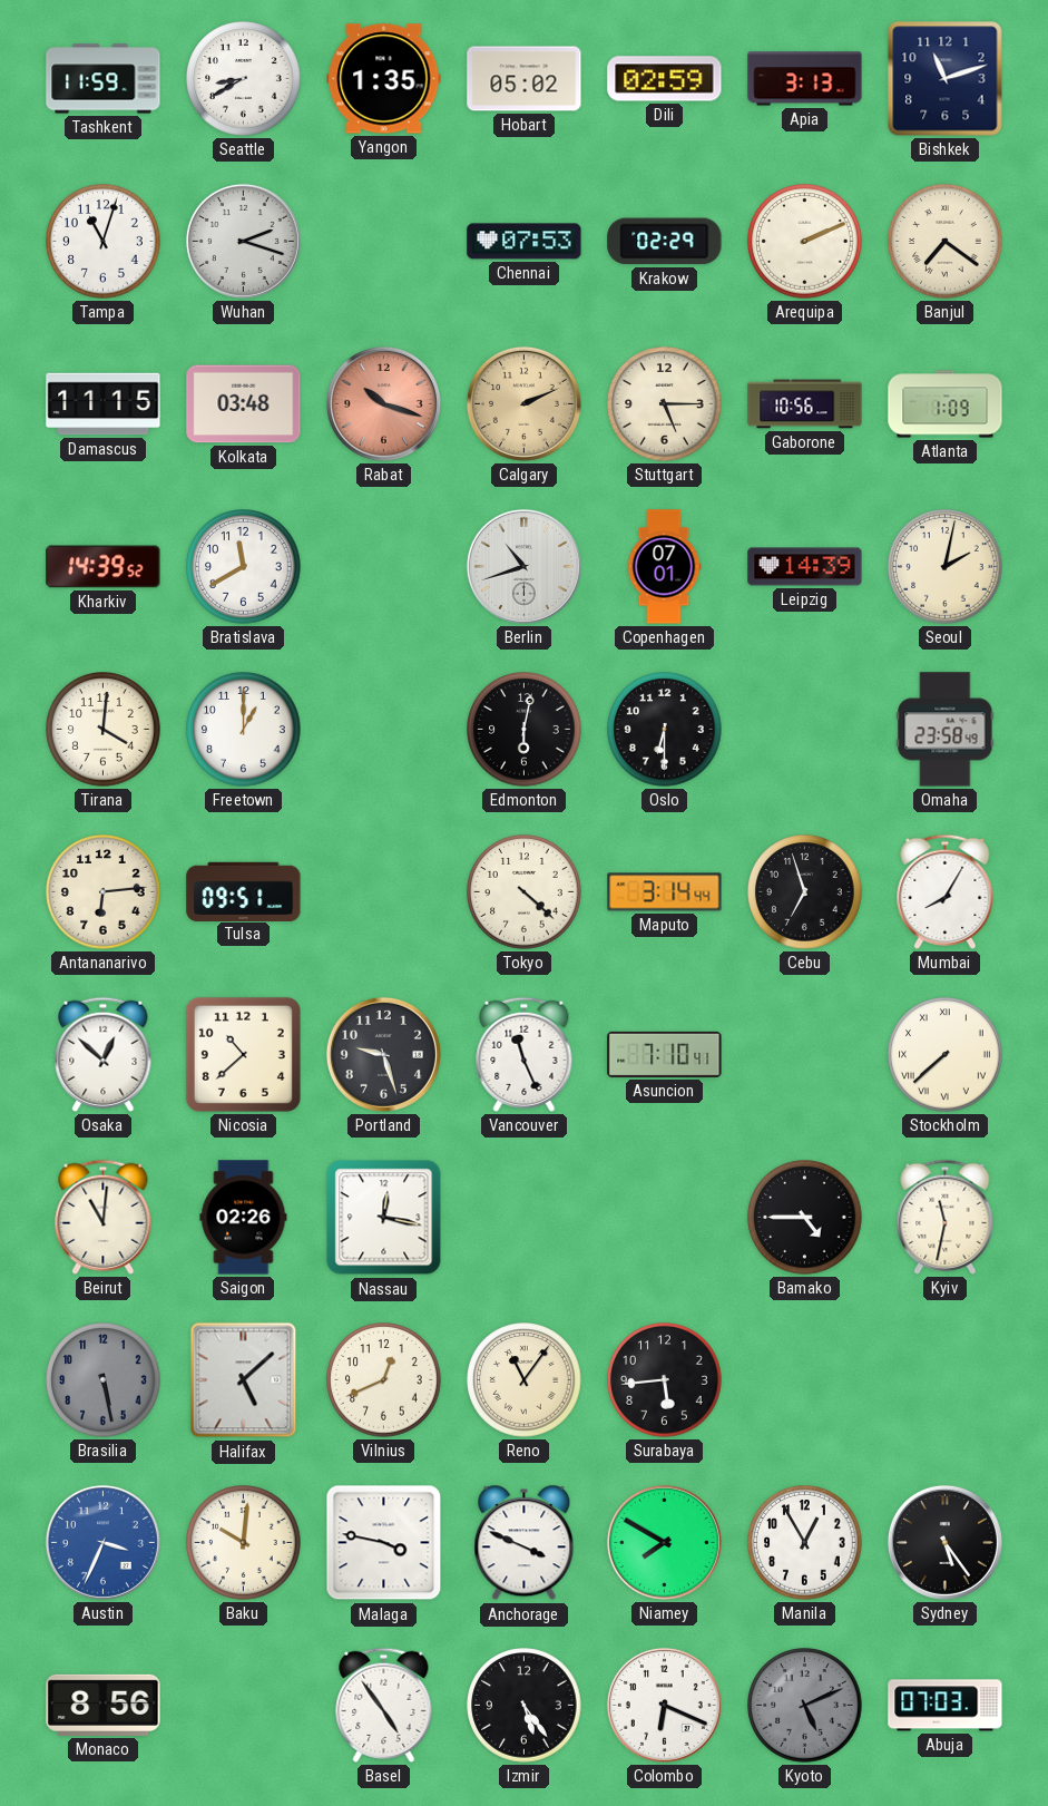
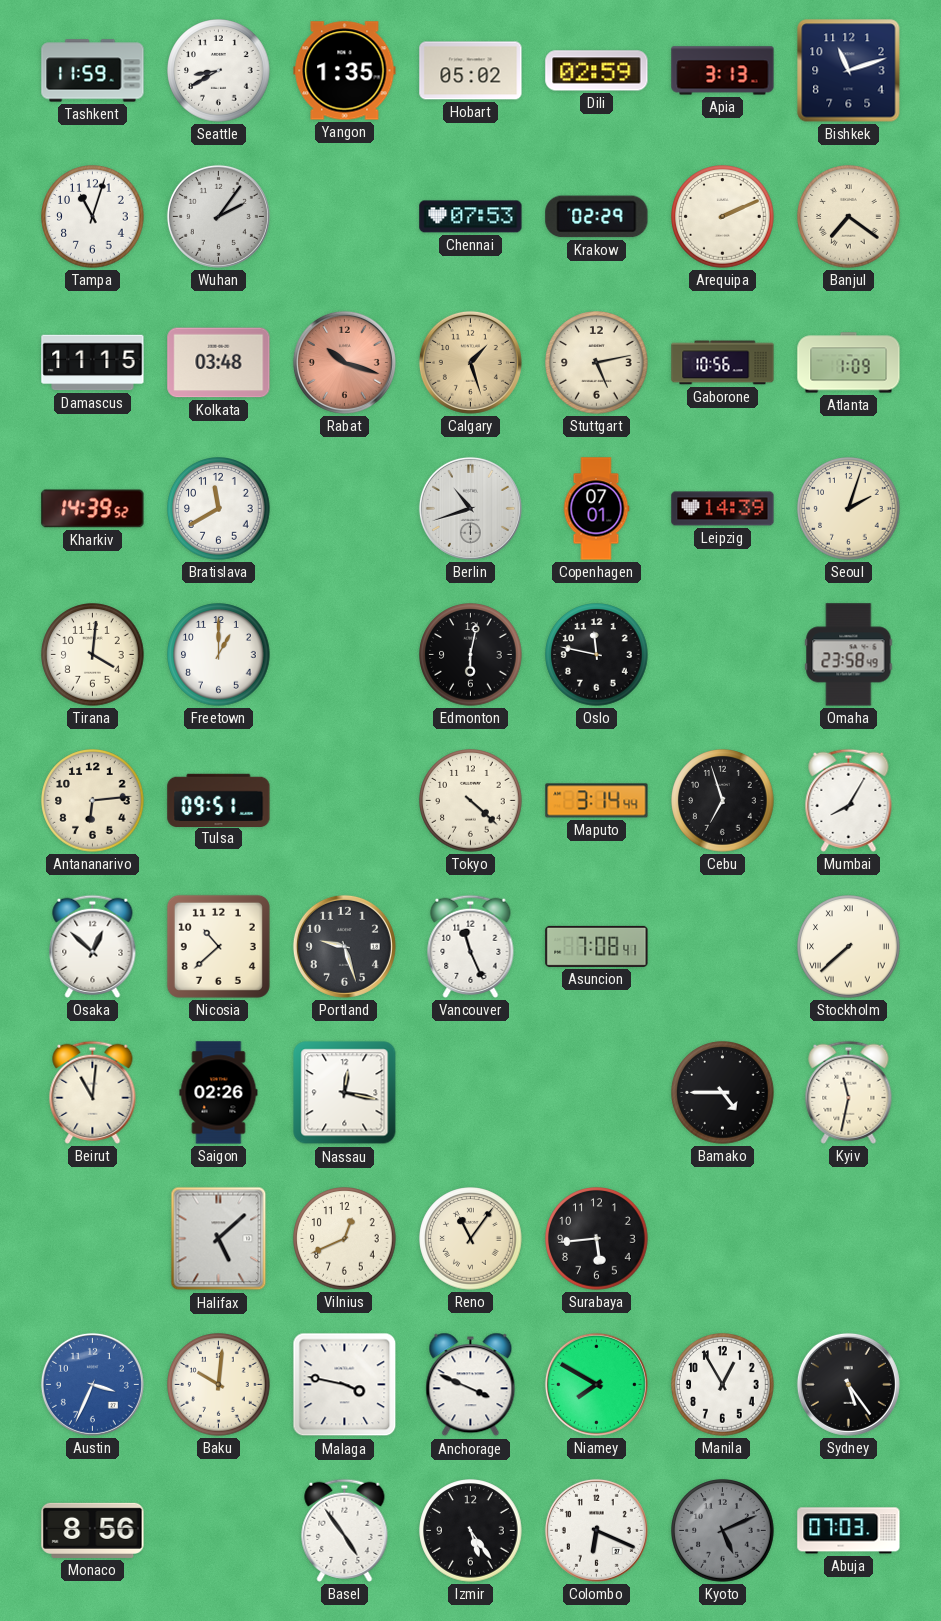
Wuhan: 2:18 -> 2:06
Calgary: 2:11 -> 1:27
Stuttgart: 5:15 -> 5:13
Seoul: 2:02 -> 2:03
Oslo: 6:30 -> 11:47
Asuncion: 7:10 -> 7:08
Brasilia: 5:28 -> none
